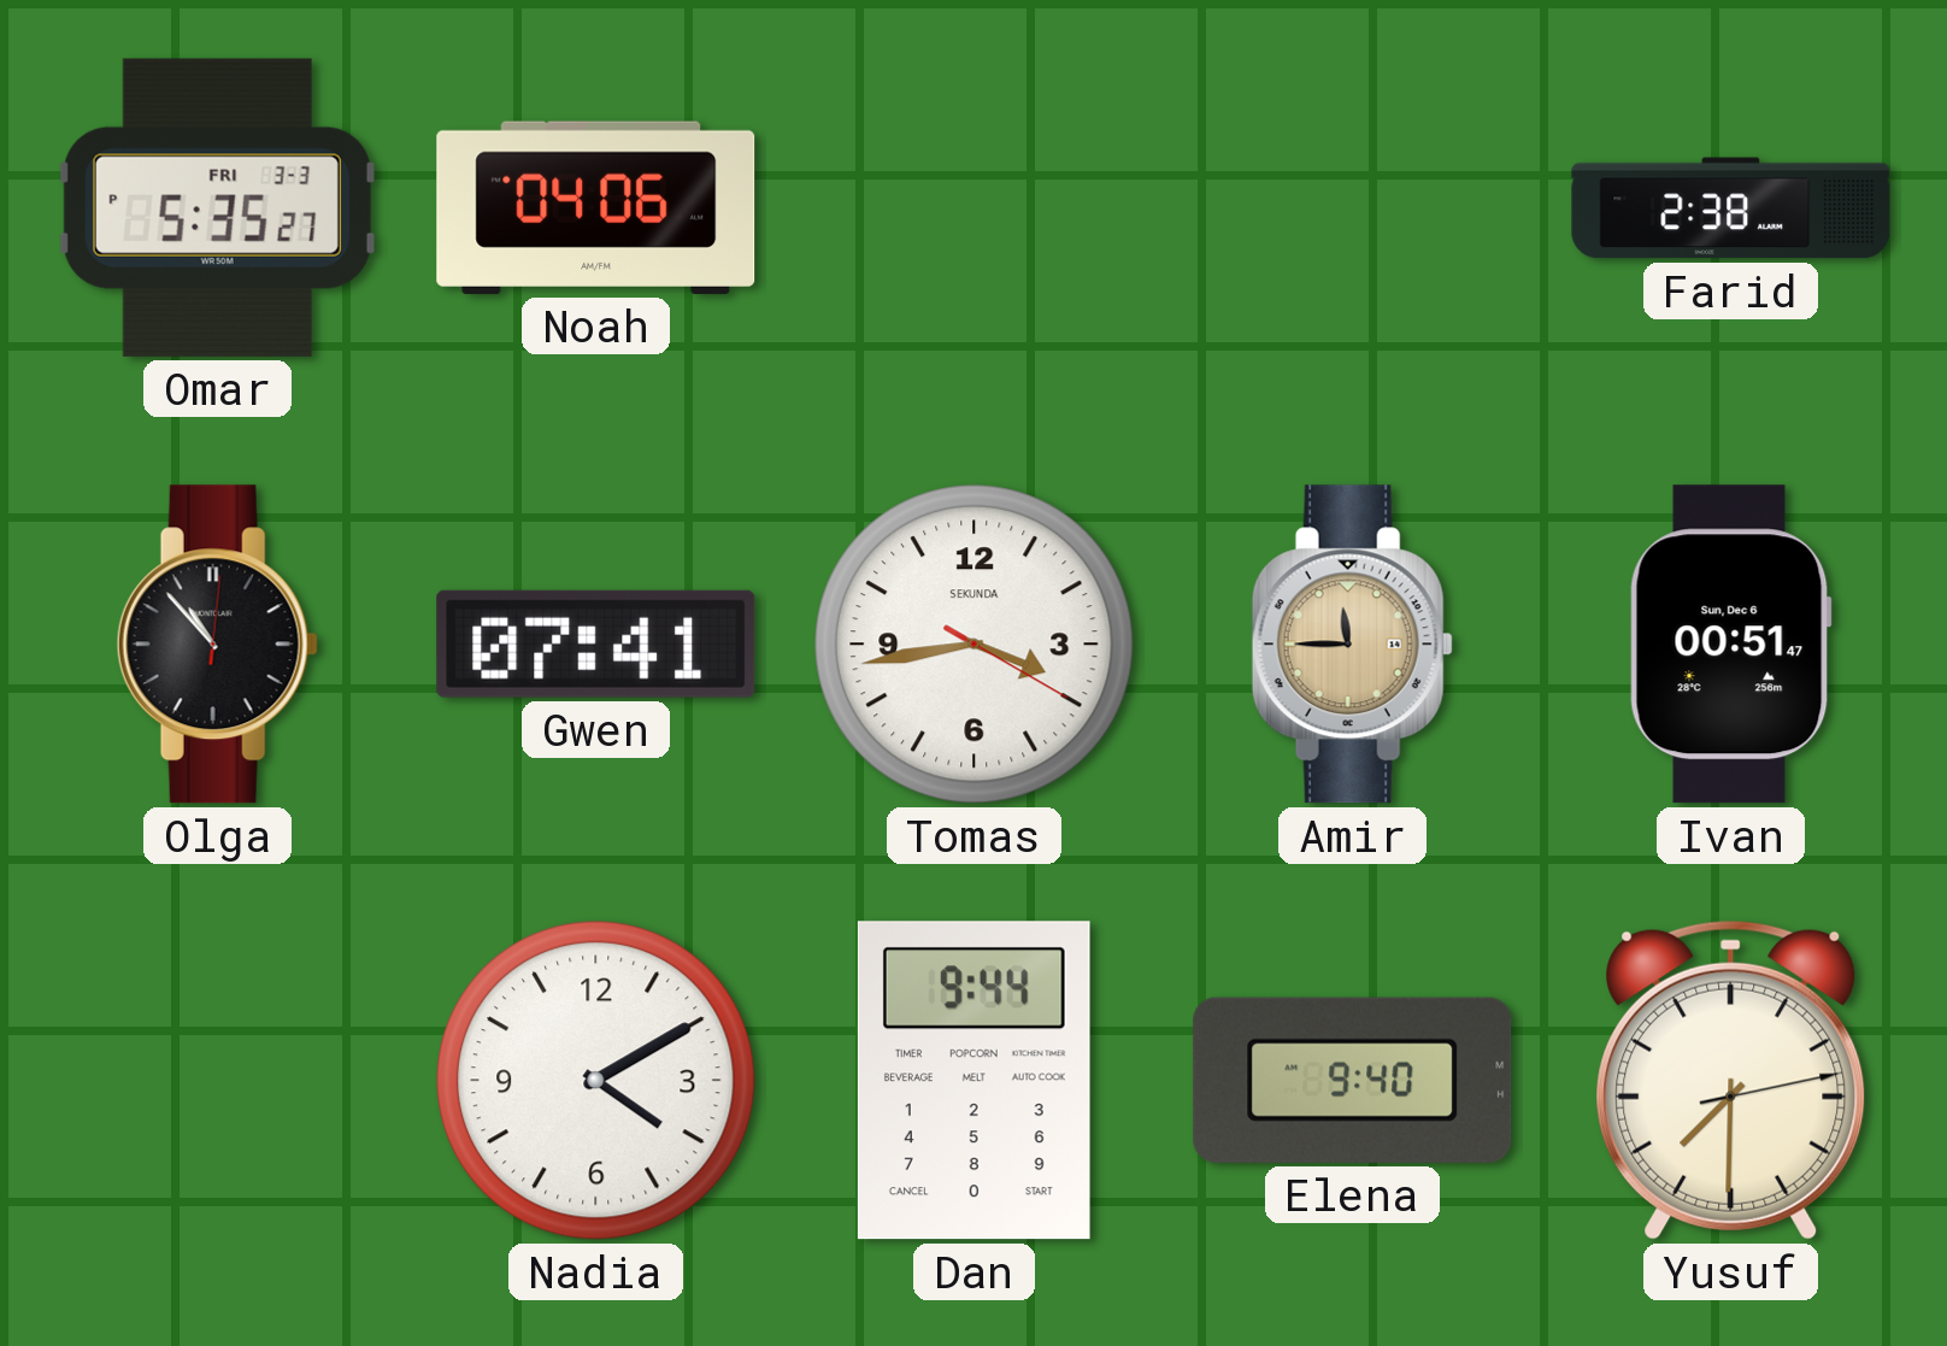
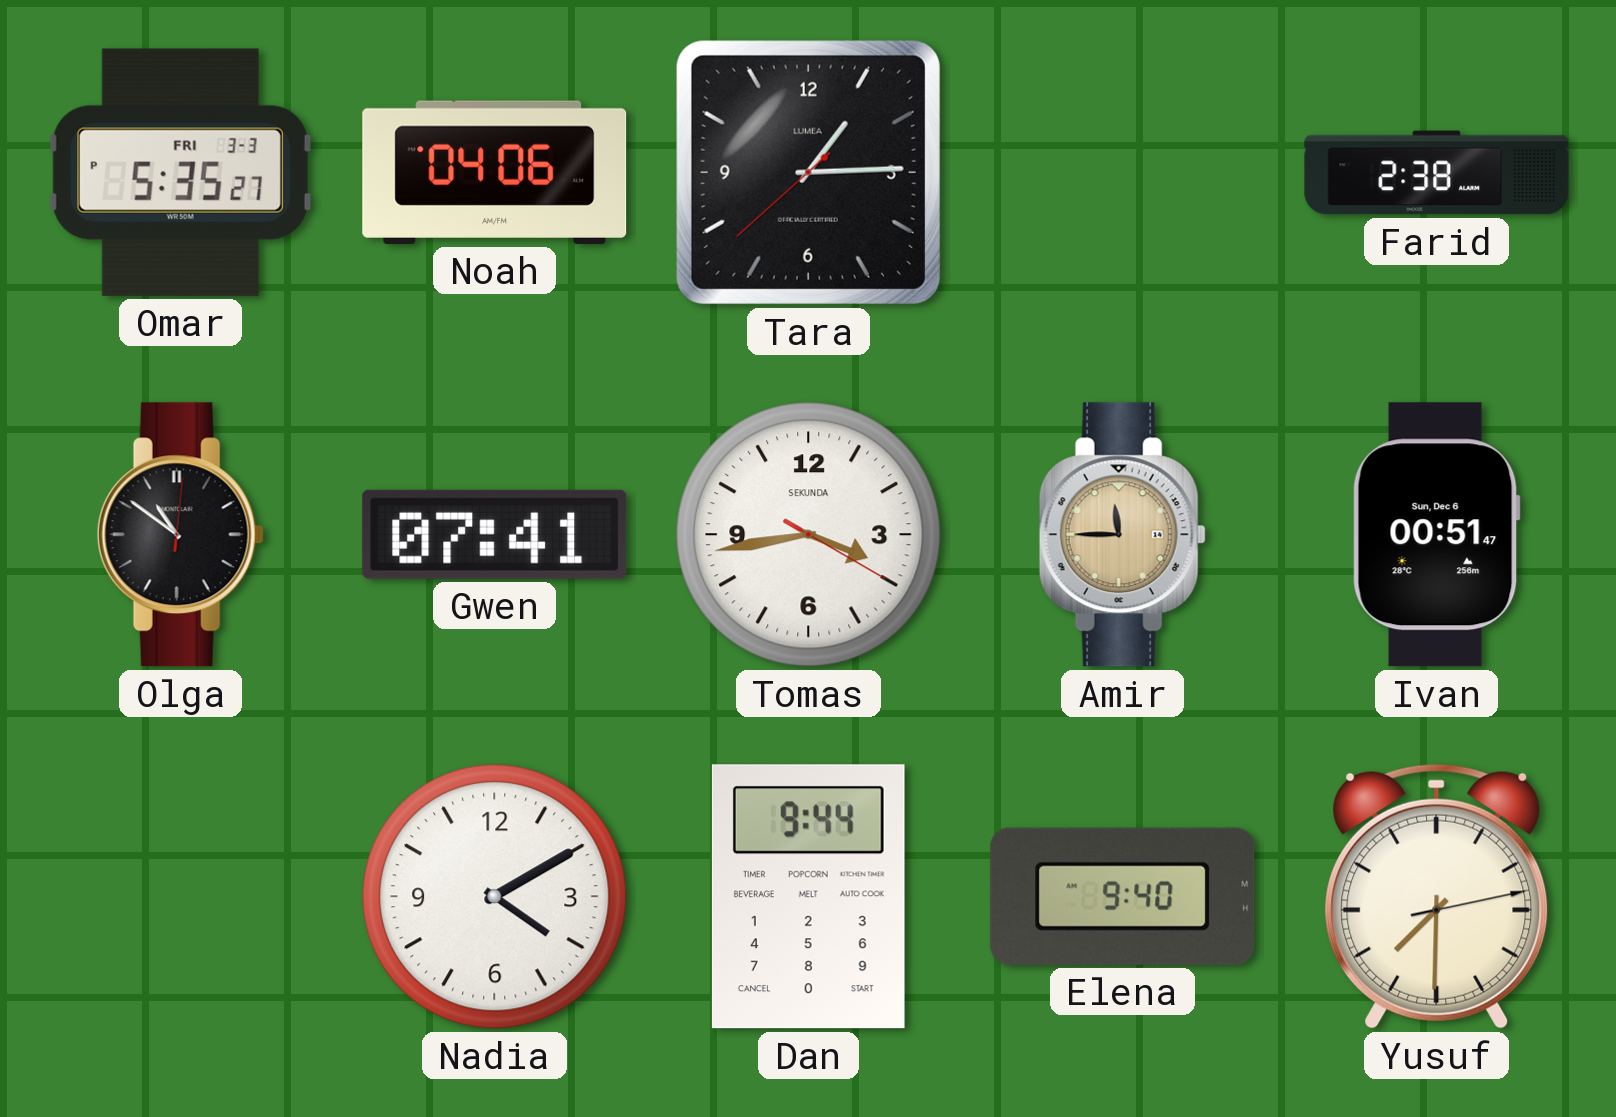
Tara: none -> 1:14
Olga: 10:53 -> 10:51
